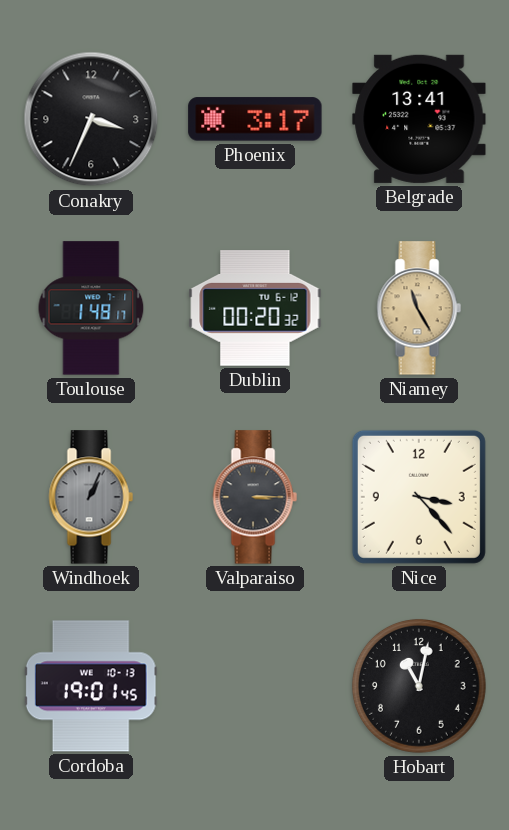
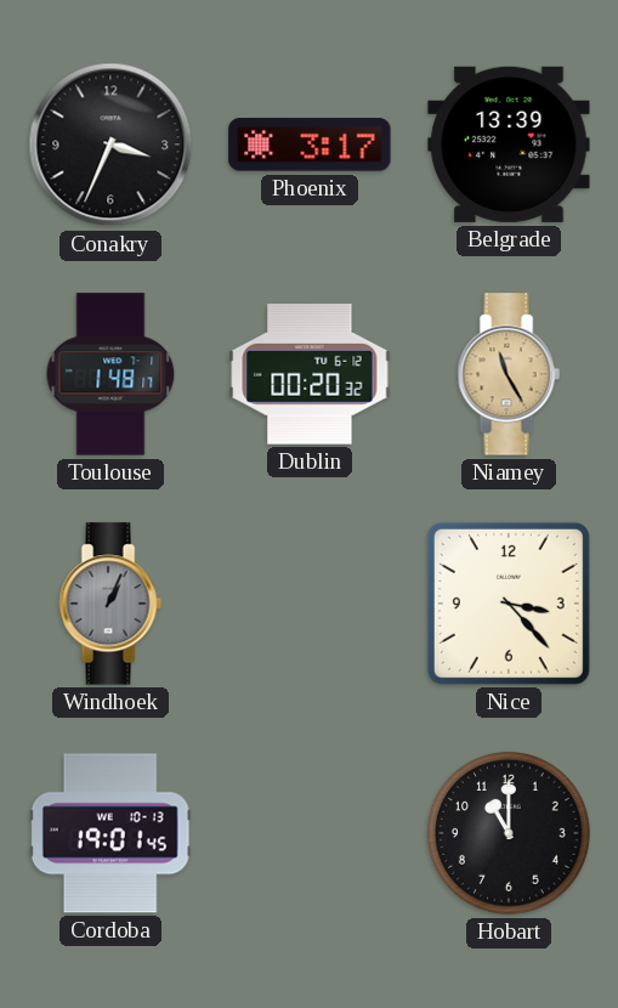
Belgrade: 13:41 -> 13:39
Valparaiso: 3:15 -> none
Hobart: 11:02 -> 11:00
